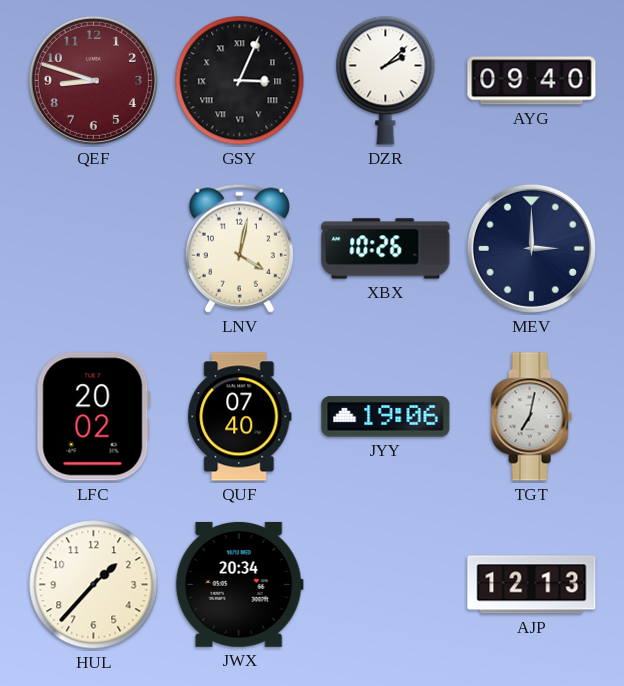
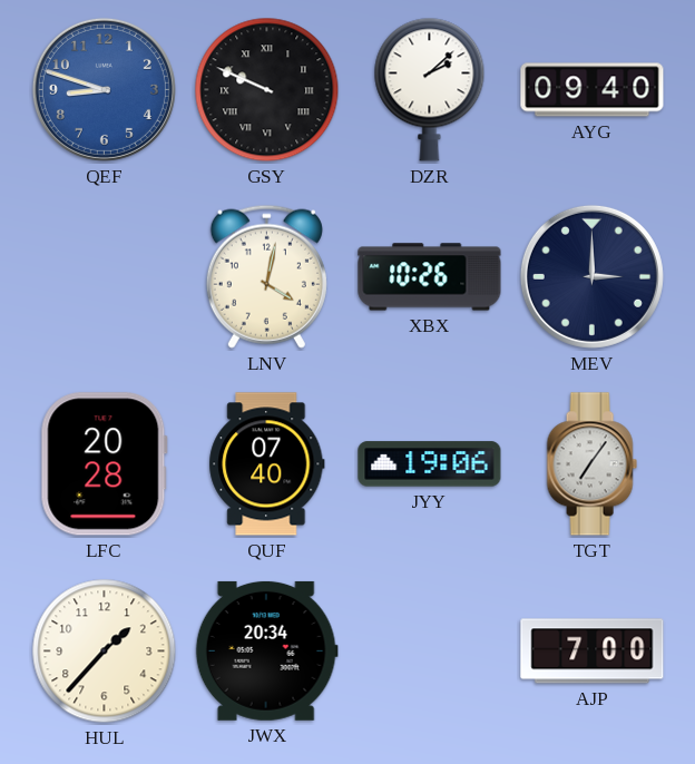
QEF dial: burgundy -> blue
GSY: 3:04 -> 9:49
LFC: 20:02 -> 20:28
TGT: 7:02 -> 7:06
AJP: 12:13 -> 7:00
